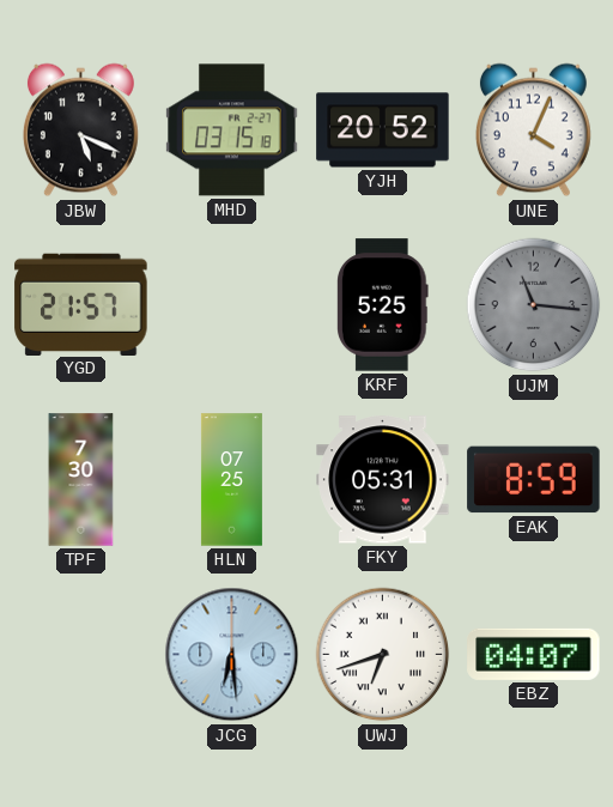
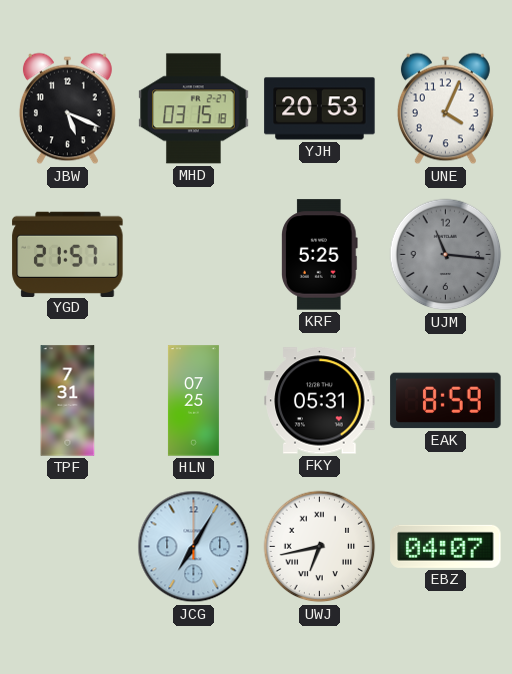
YJH: 20:52 -> 20:53
TPF: 7:30 -> 7:31
JCG: 6:29 -> 7:05
UWJ: 6:42 -> 6:43
